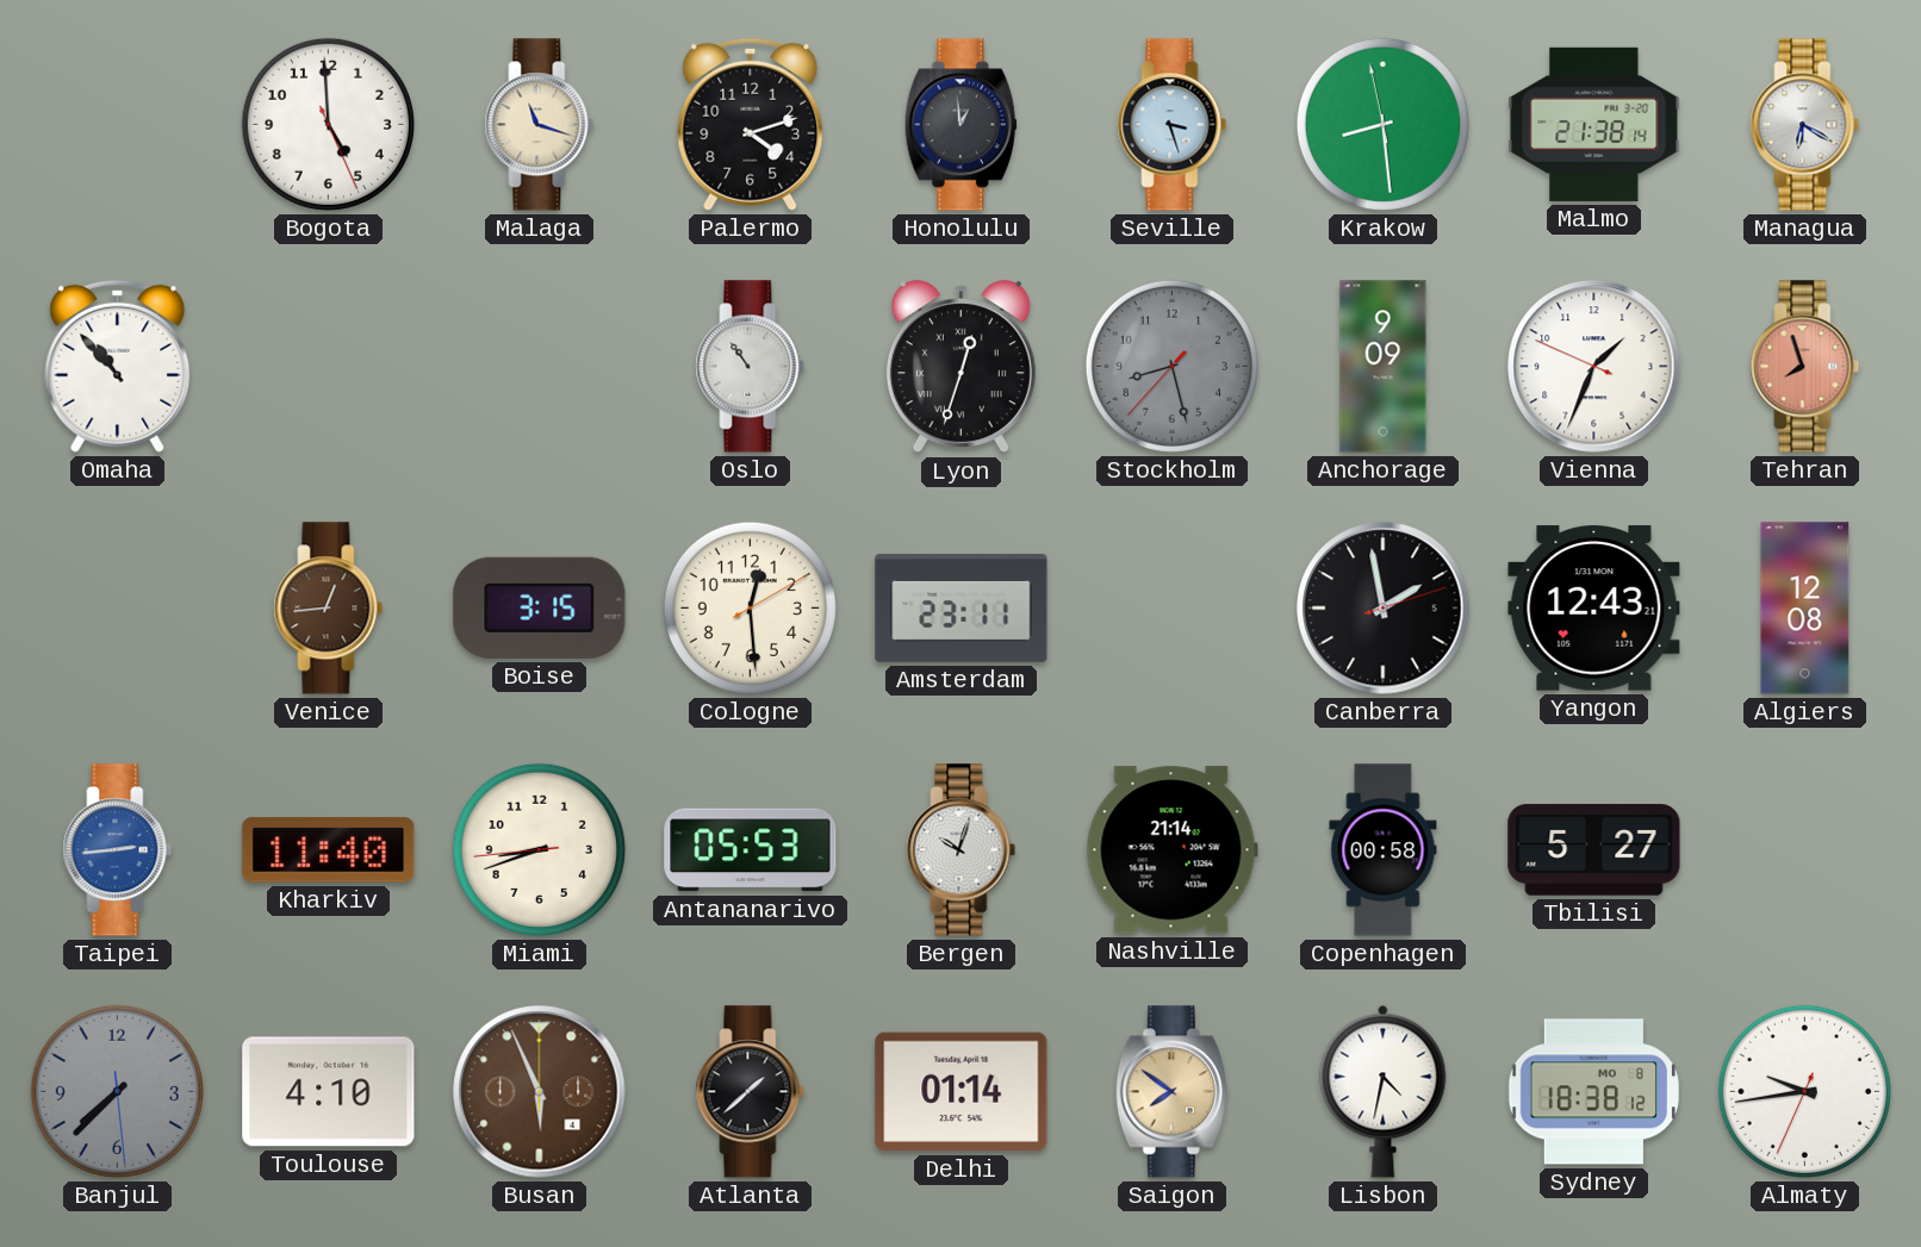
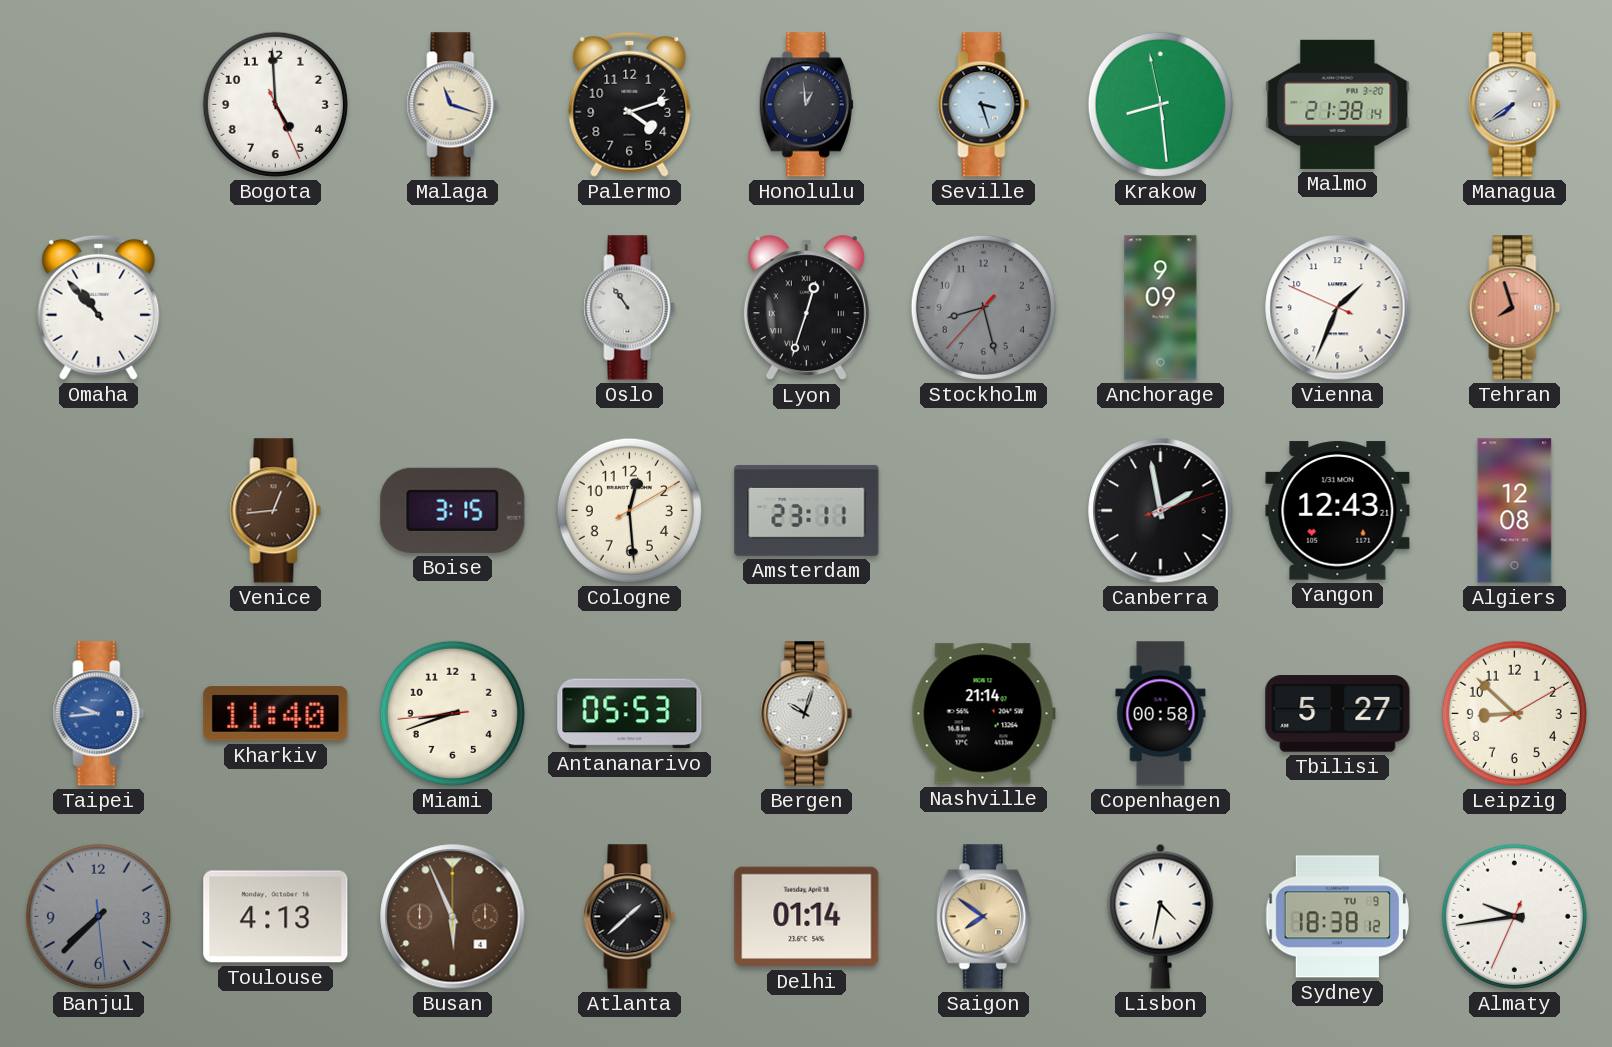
Managua: 6:20 -> 7:39
Taipei: 2:44 -> 9:44
Leipzig: none -> 8:52
Toulouse: 4:10 -> 4:13
Sydney date: MO 8 -> TU 9
